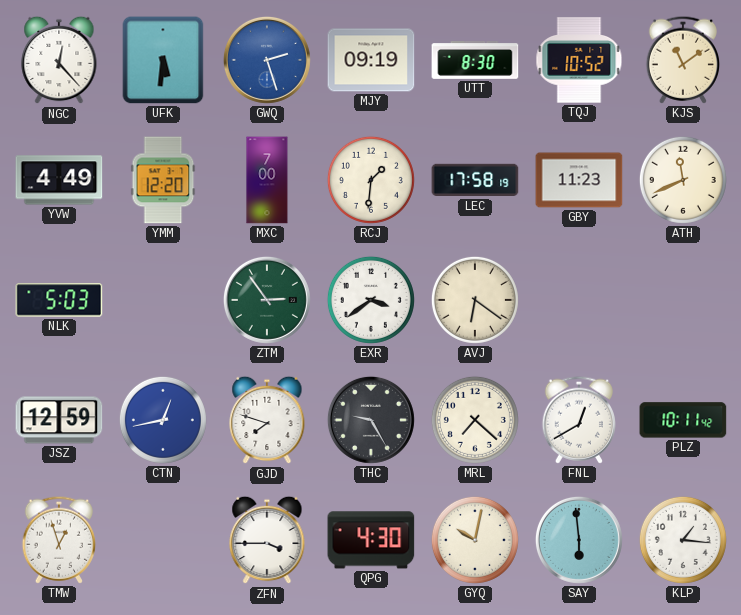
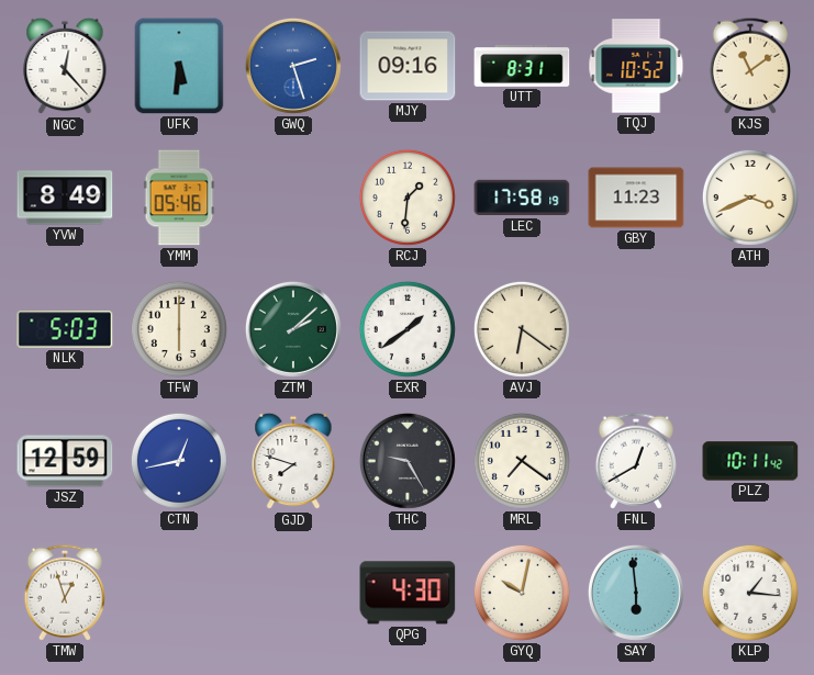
MJY: 09:19 -> 09:16
UTT: 8:30 -> 8:31
YVW: 4:49 -> 8:49
YMM: 12:20 -> 05:46
MXC: 7:00 -> none
ATH: 11:41 -> 3:41
TFW: none -> 6:00
ZTM: 2:54 -> 2:08
EXR: 3:39 -> 1:39
MRL: 7:22 -> 7:21
ZFN: 3:45 -> none
